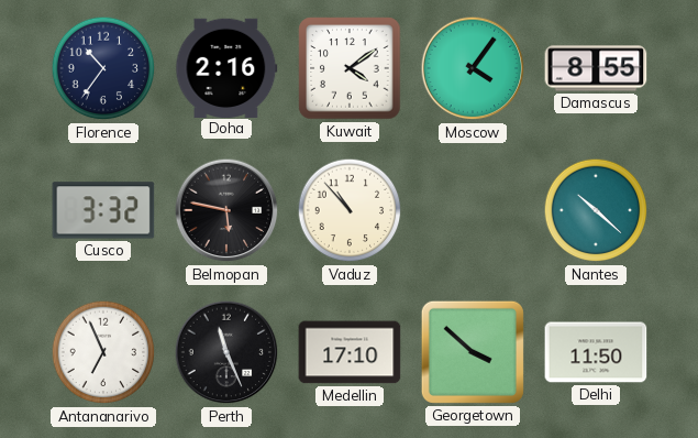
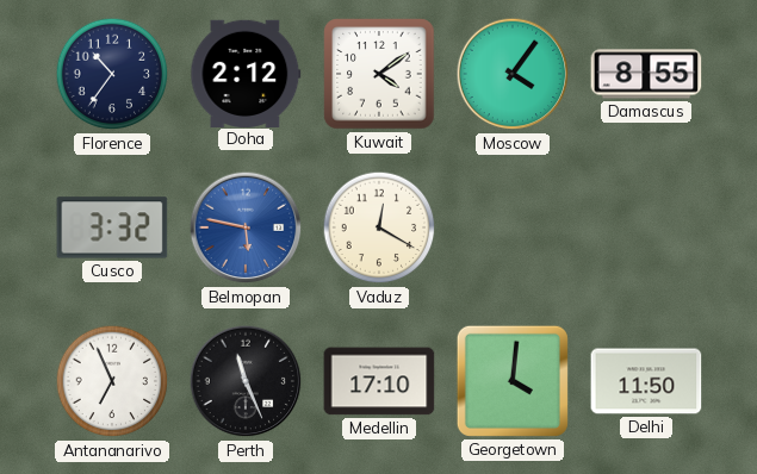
Doha: 2:16 -> 2:12
Belmopan dial: black -> blue
Vaduz: 10:53 -> 12:20
Nantes: 10:22 -> none
Georgetown: 3:52 -> 4:01
